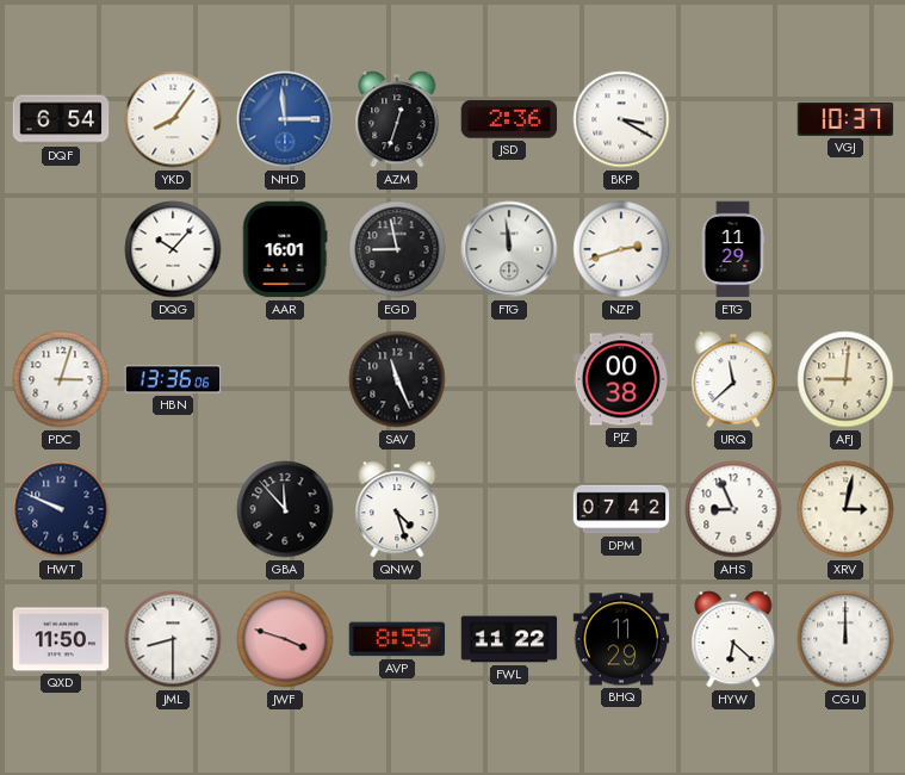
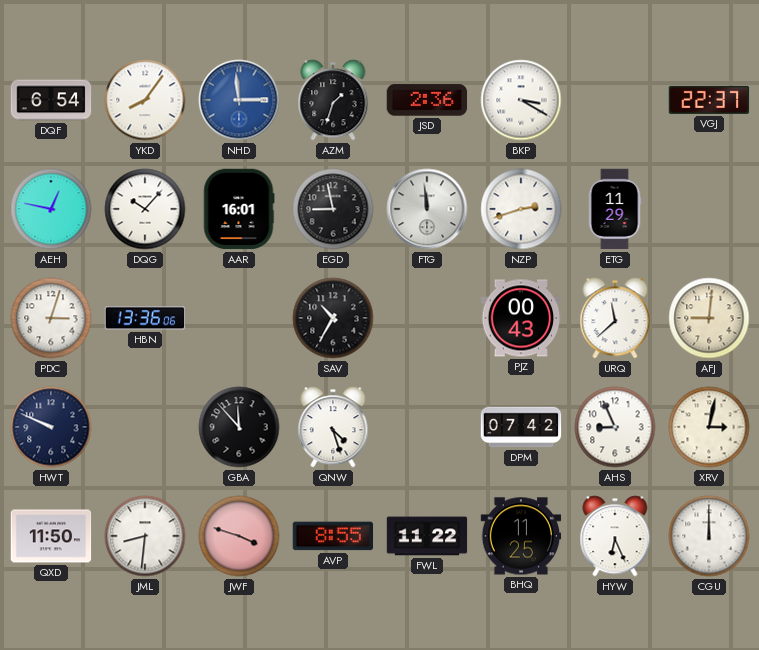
AZM: 12:33 -> 1:33
VGJ: 10:37 -> 22:37
AEH: none -> 12:47
SAV: 11:26 -> 10:35
PJZ: 00:38 -> 00:43
JML: 8:30 -> 8:31
BHQ: 11:29 -> 11:25
HYW: 6:22 -> 6:26
